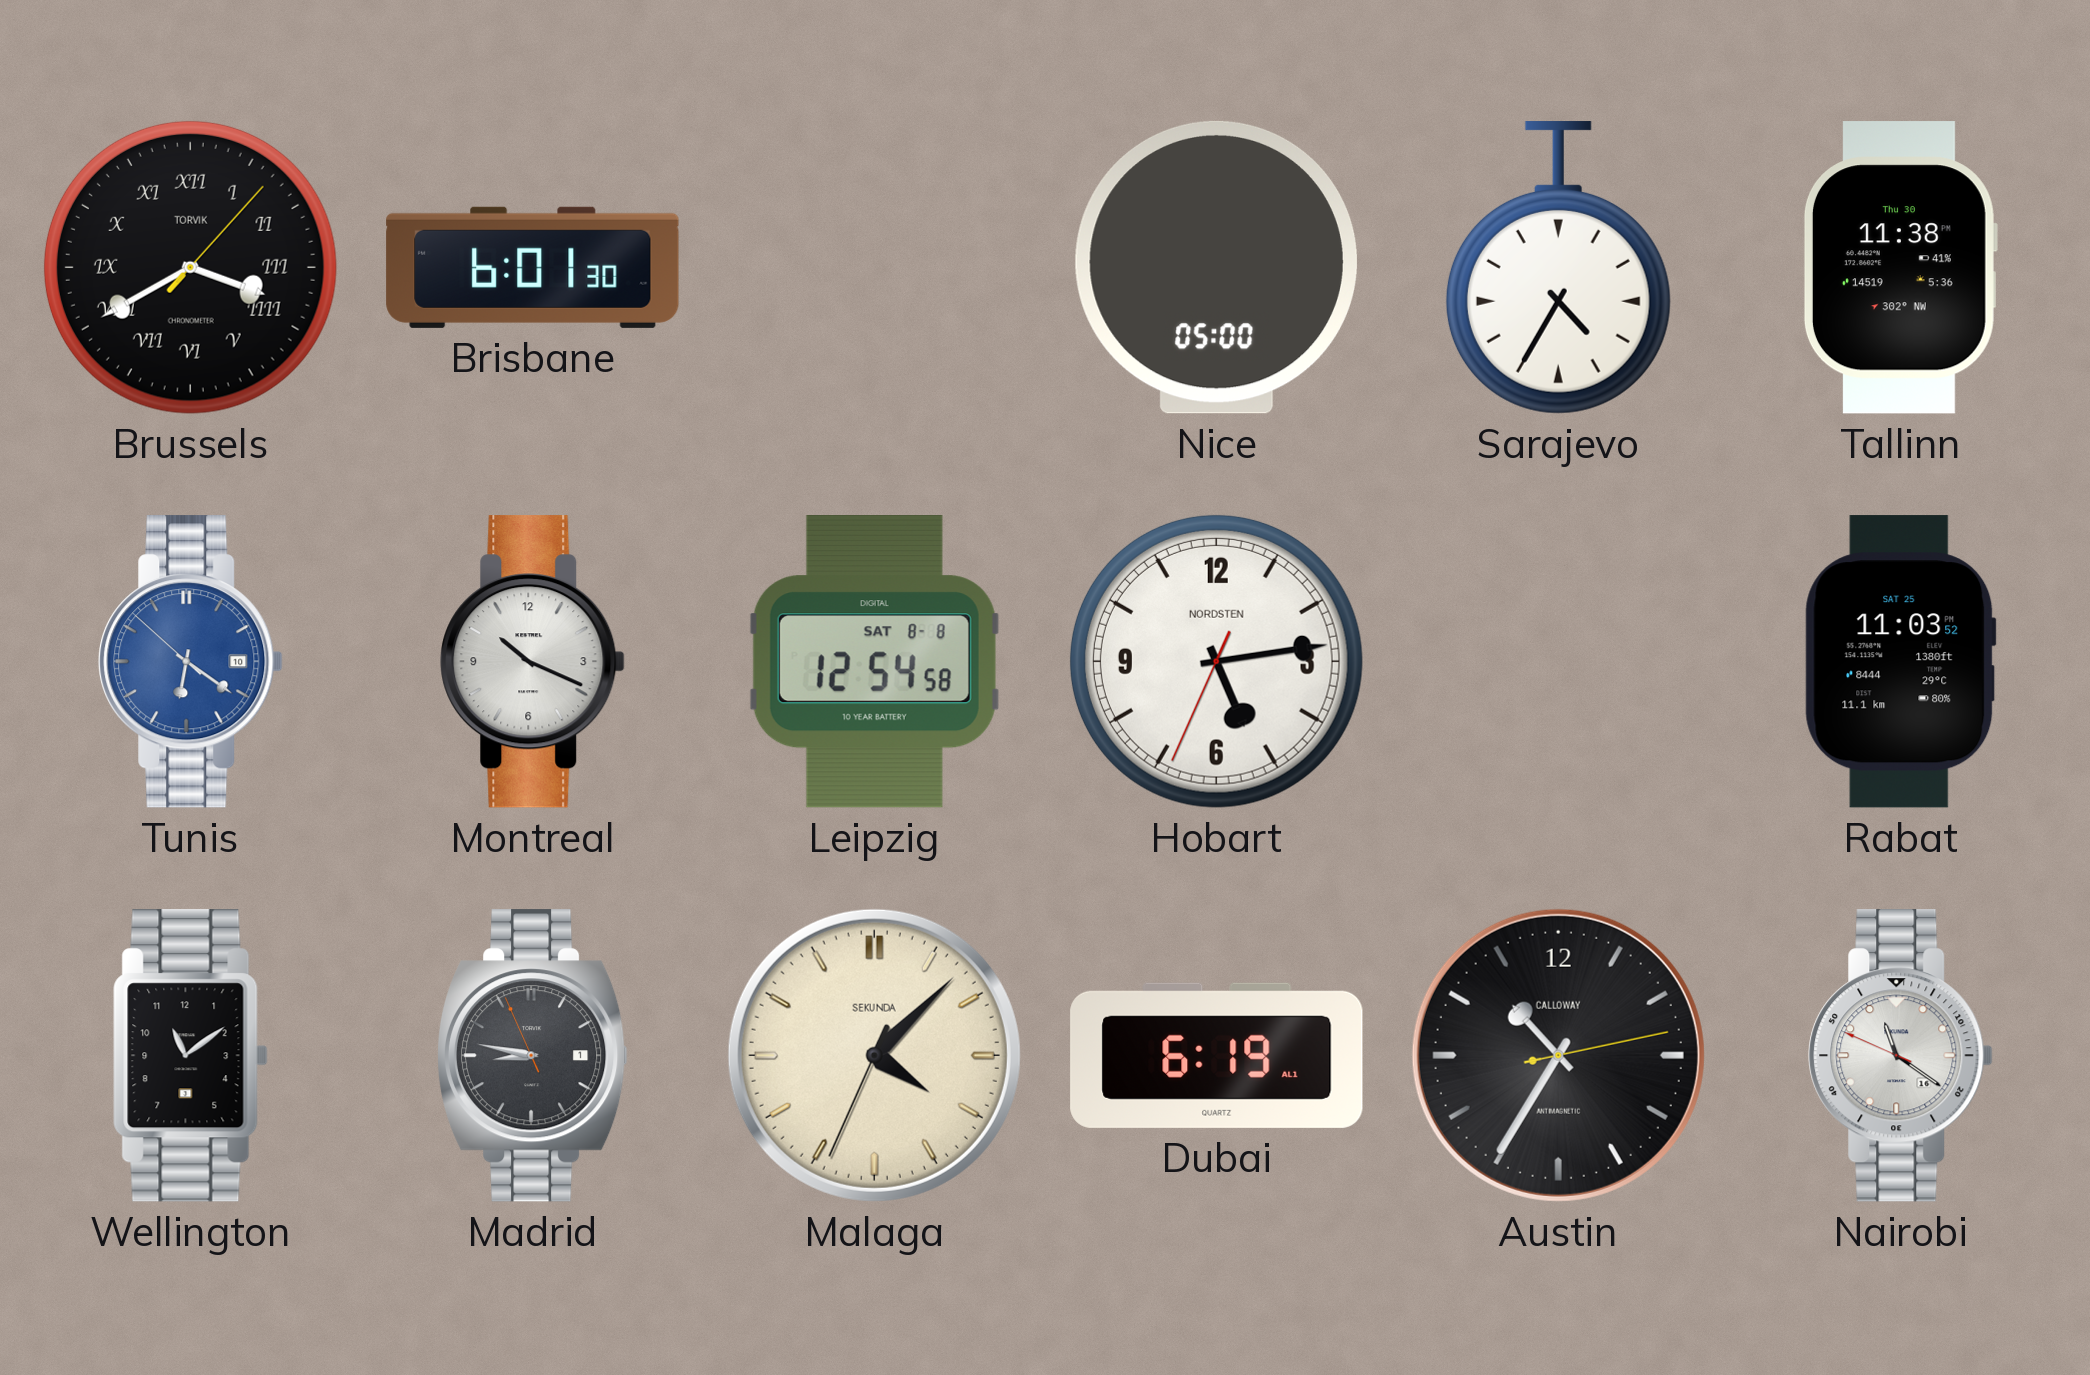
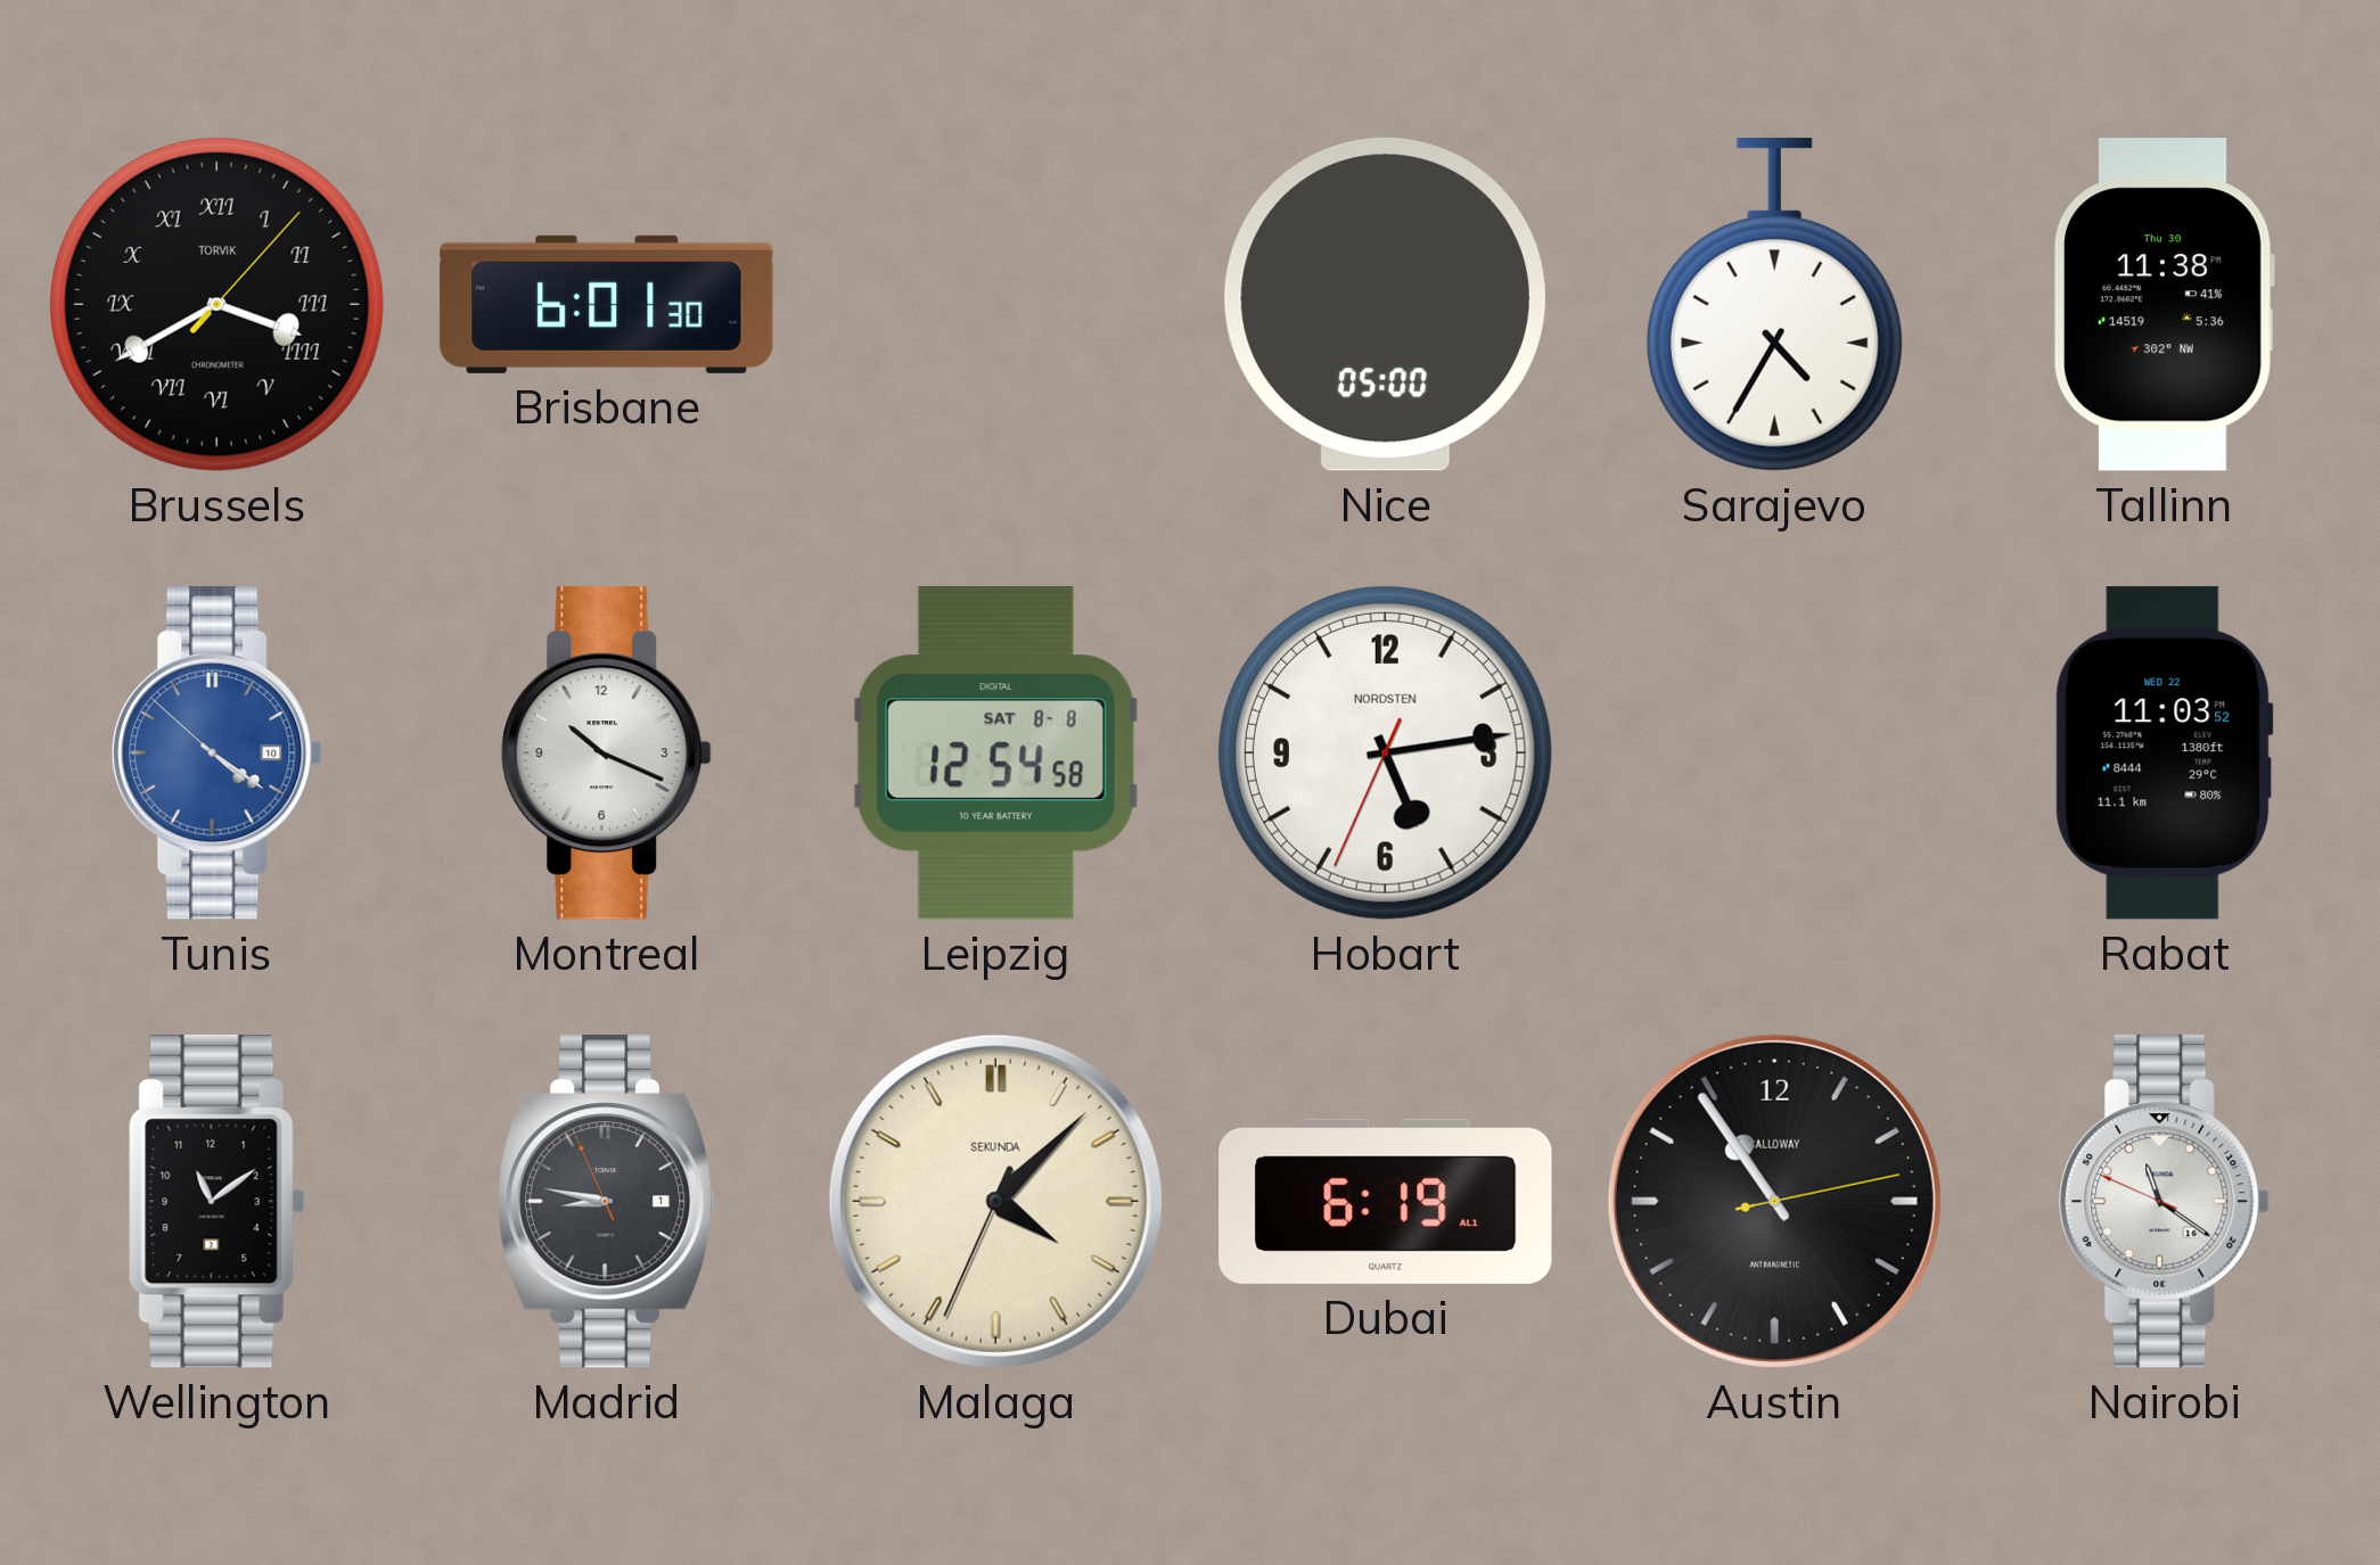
Tunis: 6:20 -> 4:20
Rabat date: SAT 25 -> WED 22
Austin: 10:35 -> 10:54
